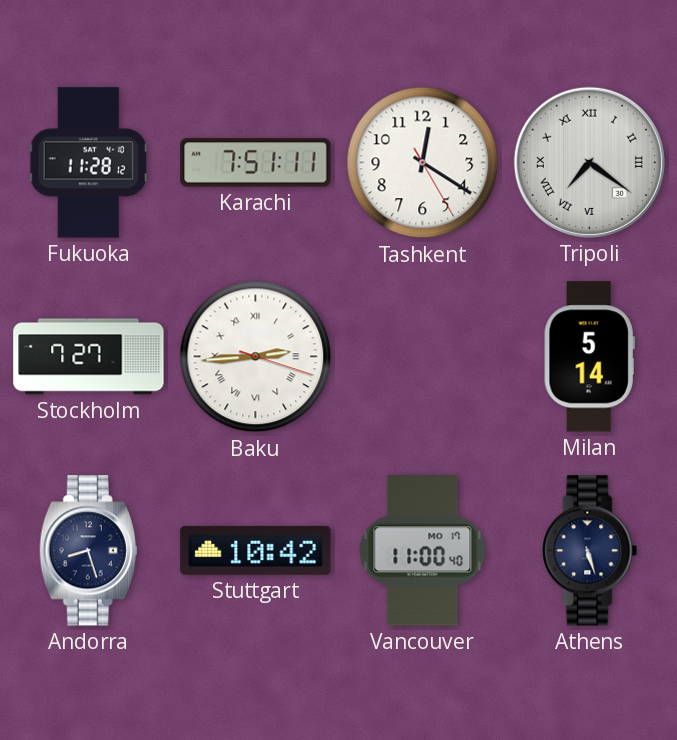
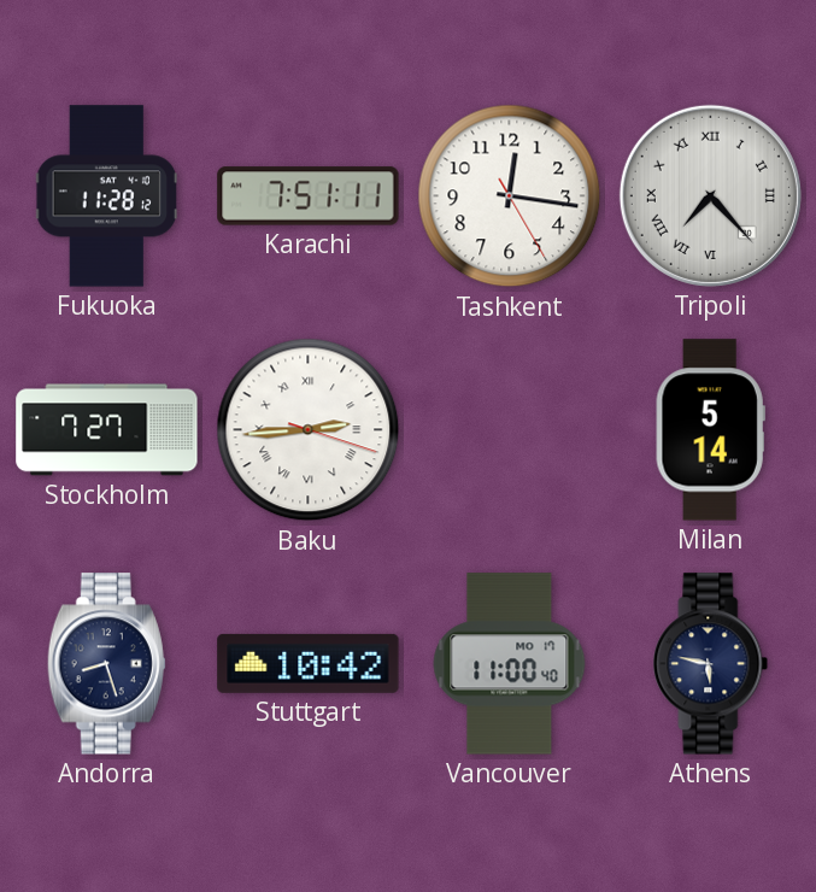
Tashkent: 12:20 -> 12:16
Tripoli: 7:21 -> 7:23
Athens: 5:27 -> 5:47
